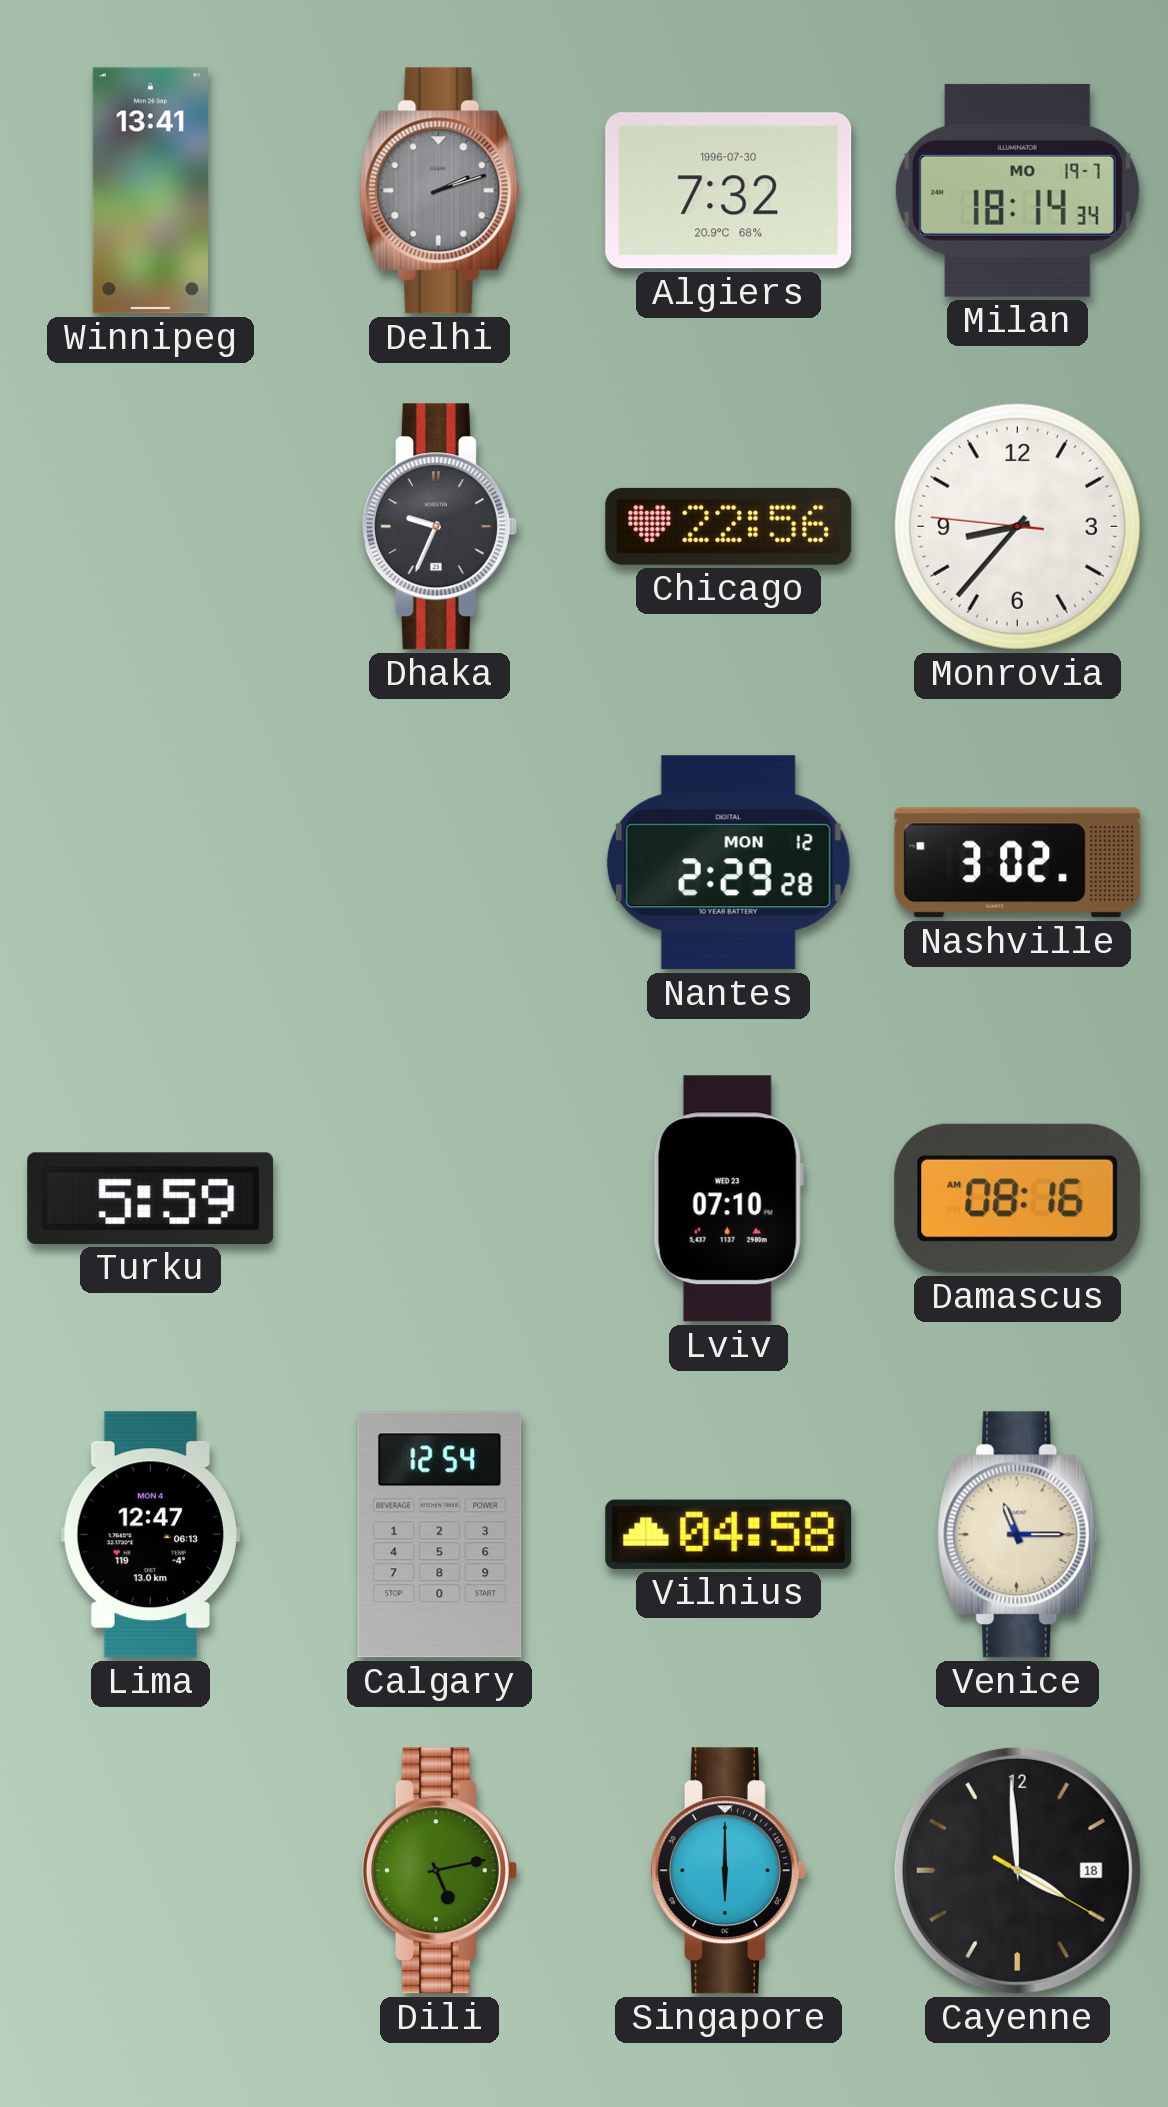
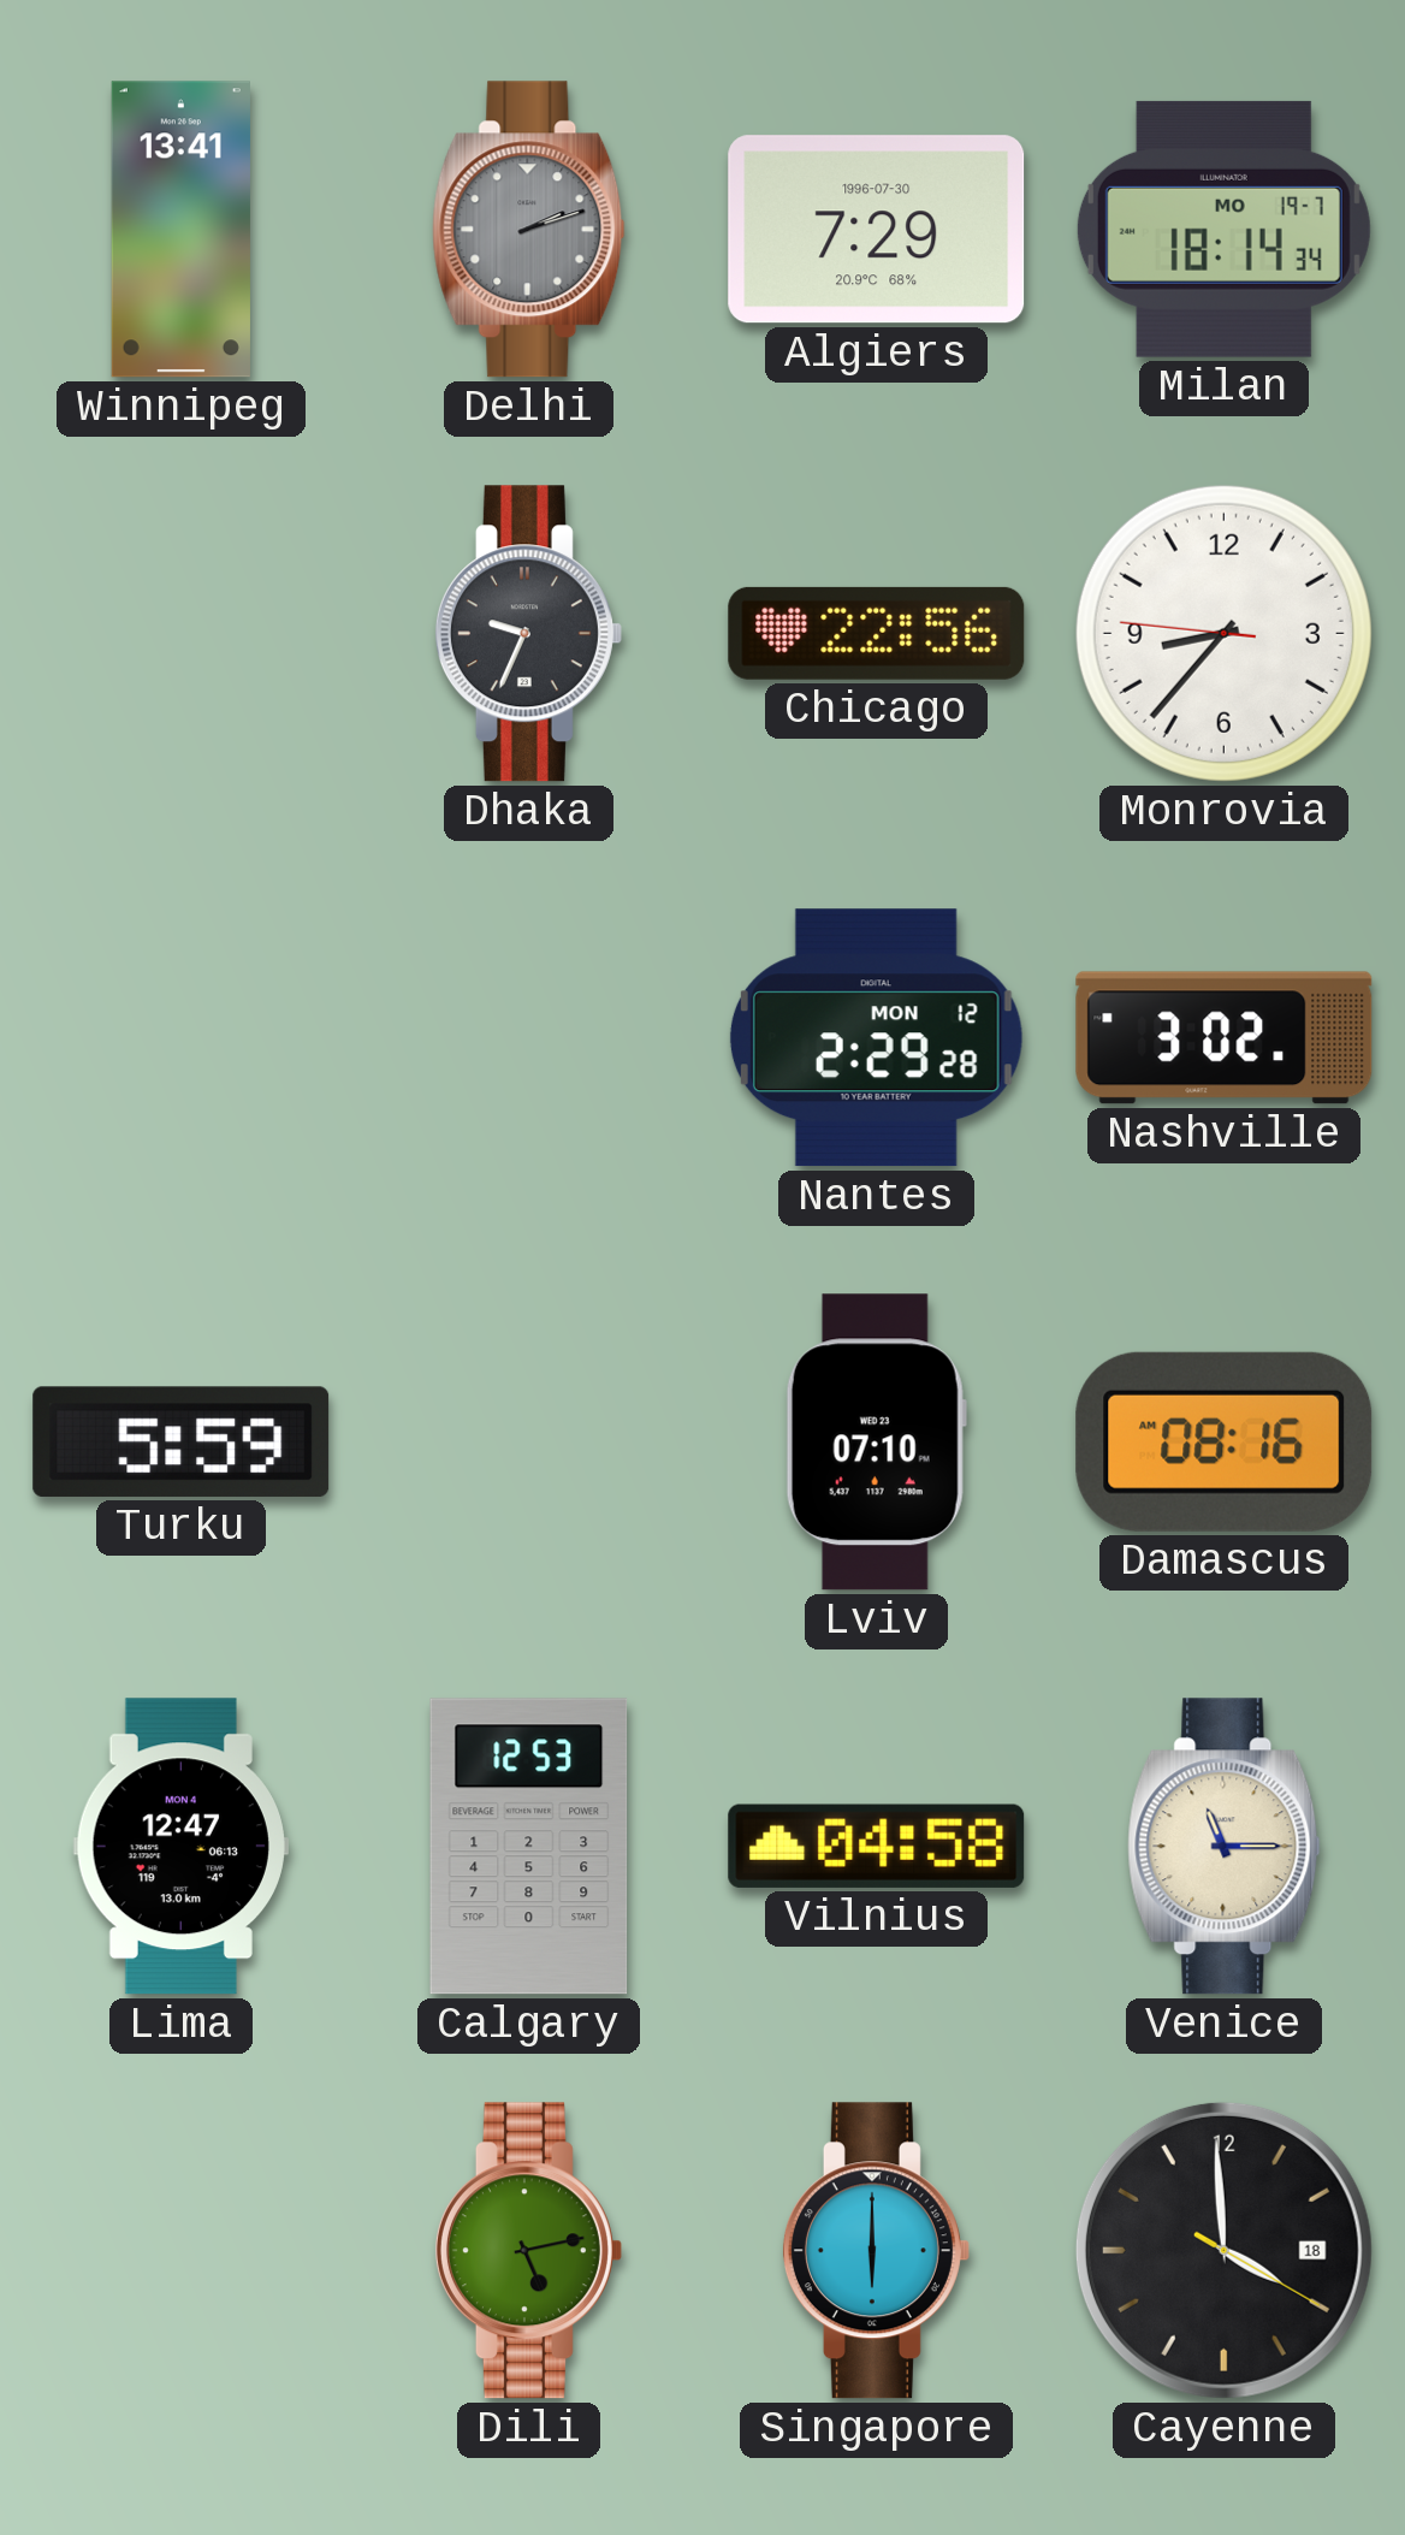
Algiers: 7:32 -> 7:29
Calgary: 12:54 -> 12:53
